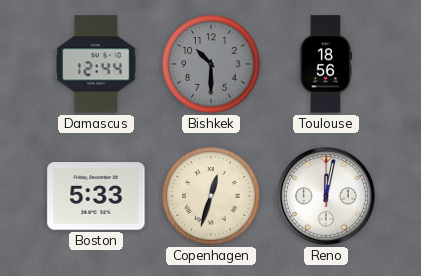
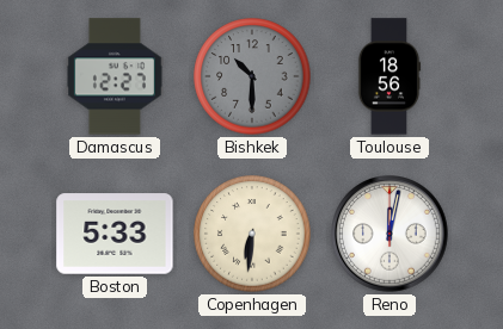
Damascus: 12:44 -> 12:27
Copenhagen: 12:33 -> 6:31
